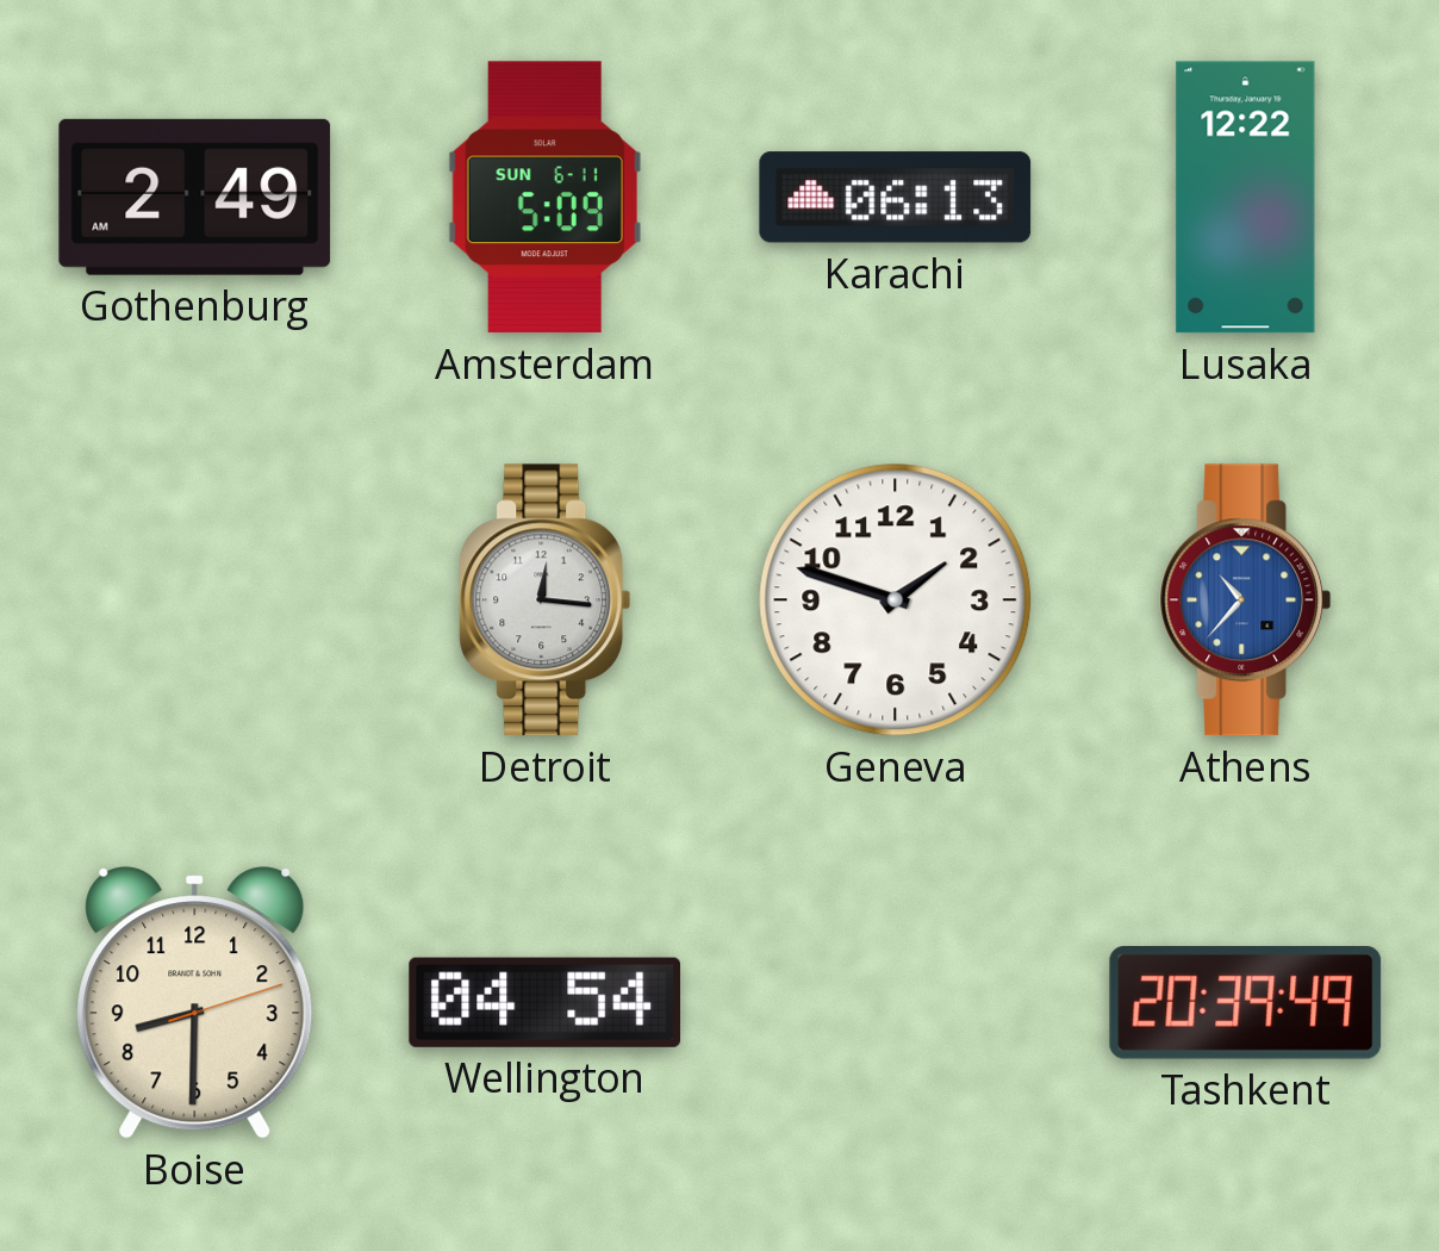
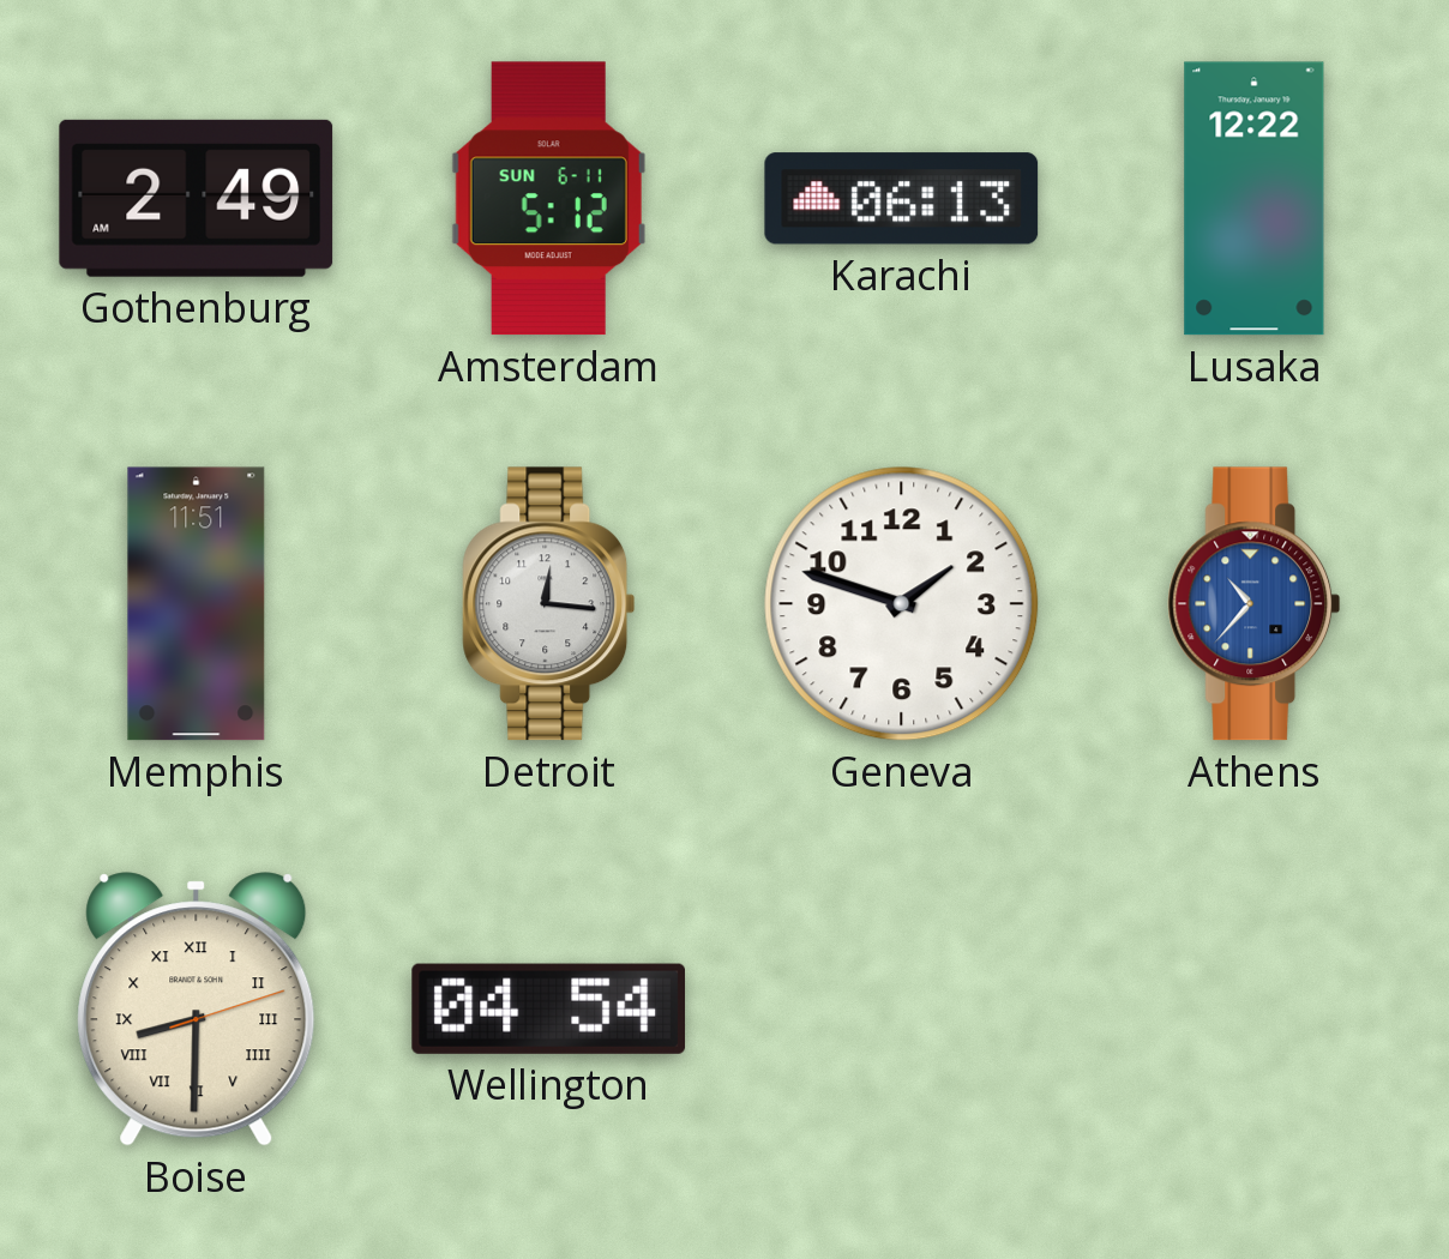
Amsterdam: 5:09 -> 5:12
Memphis: none -> 11:51
Boise numerals: Arabic -> Roman
Tashkent: 20:39 -> none
